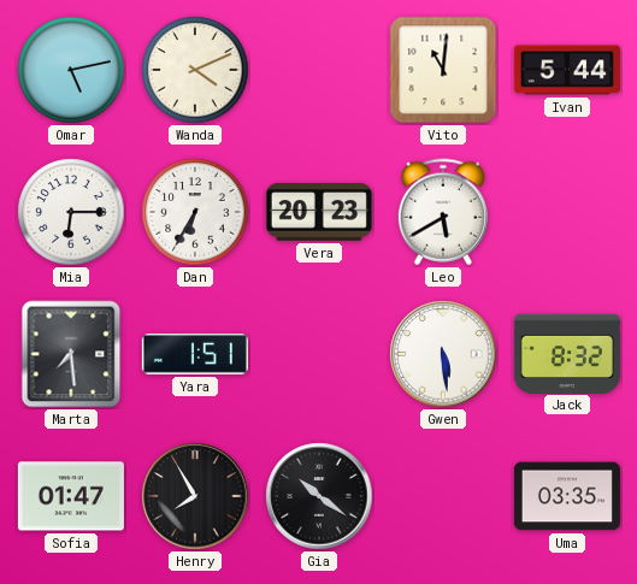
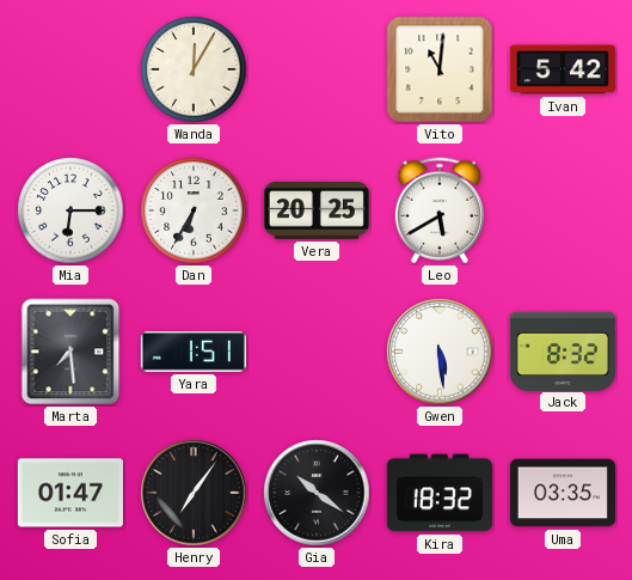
Omar: 5:13 -> none
Wanda: 4:11 -> 12:05
Ivan: 5:44 -> 5:42
Vera: 20:23 -> 20:25
Henry: 7:55 -> 7:06
Kira: none -> 18:32
